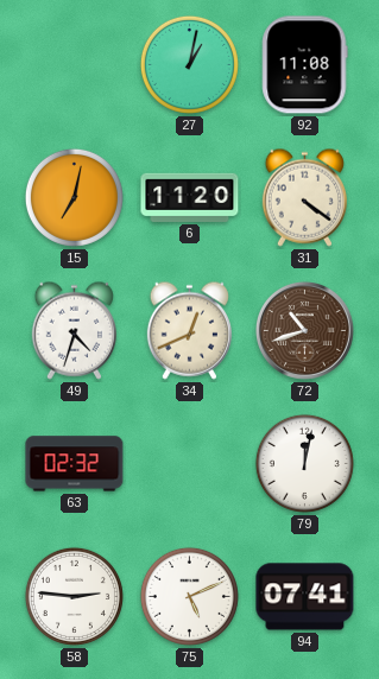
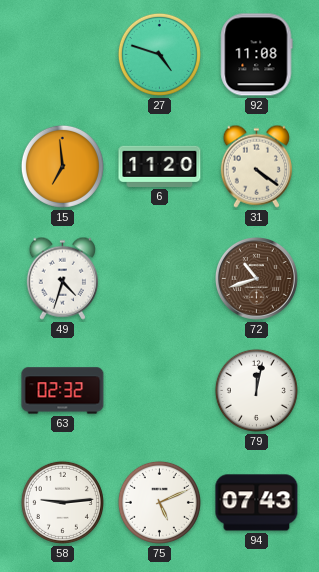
27: 1:02 -> 4:48
15: 7:02 -> 6:59
34: 12:41 -> none
58: 2:46 -> 9:14
94: 07:41 -> 07:43
